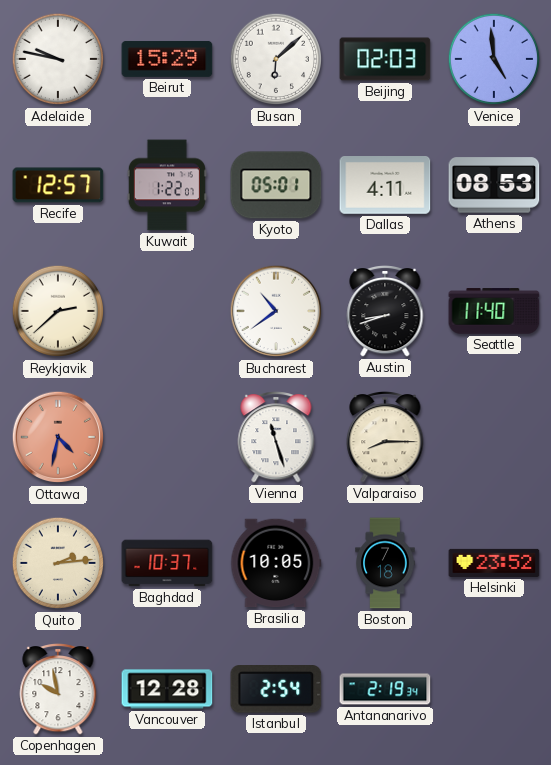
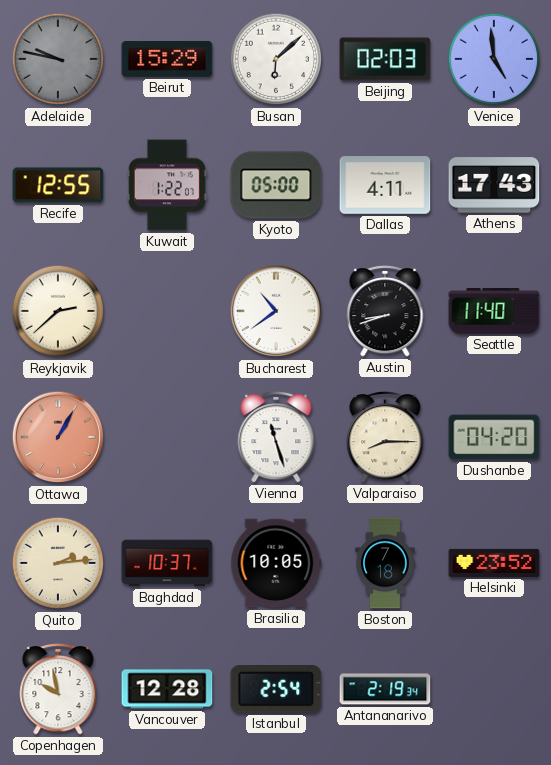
Adelaide dial: white -> grey
Recife: 12:57 -> 12:55
Kyoto: 05:01 -> 05:00
Athens: 08:53 -> 17:43
Ottawa: 4:32 -> 1:05
Dushanbe: none -> 04:20
